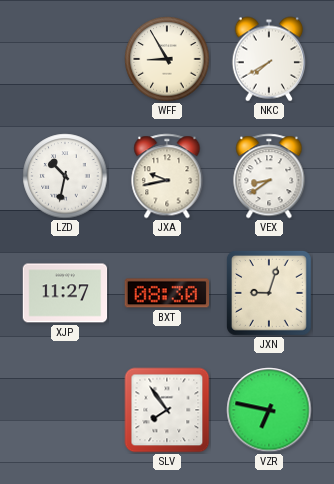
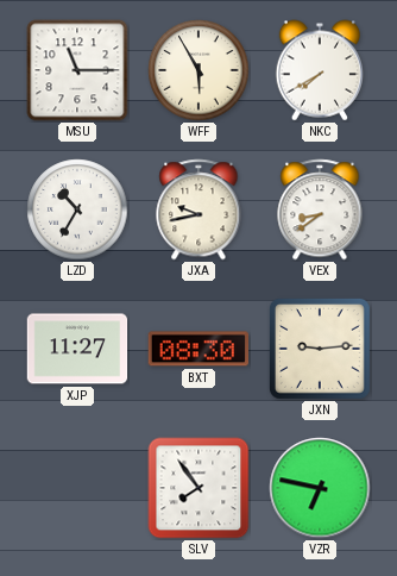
MSU: none -> 11:15
WFF: 8:55 -> 5:55
LZD: 10:32 -> 10:35
JXN: 9:03 -> 9:14
